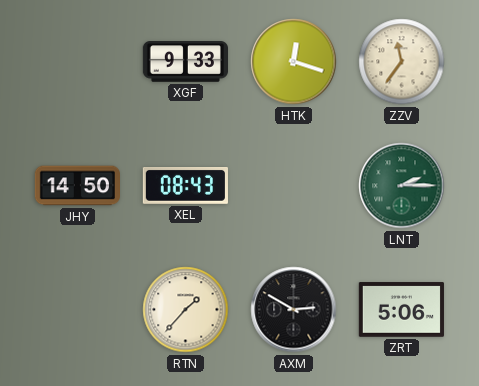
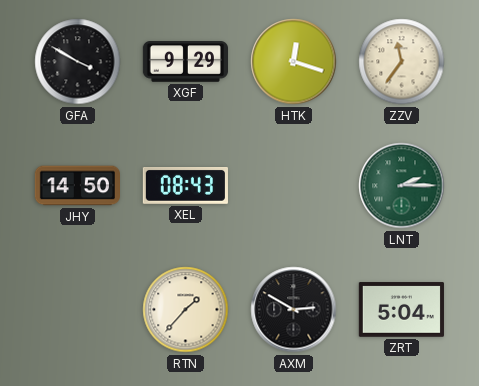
GFA: none -> 3:50
XGF: 9:33 -> 9:29
ZRT: 5:06 -> 5:04
